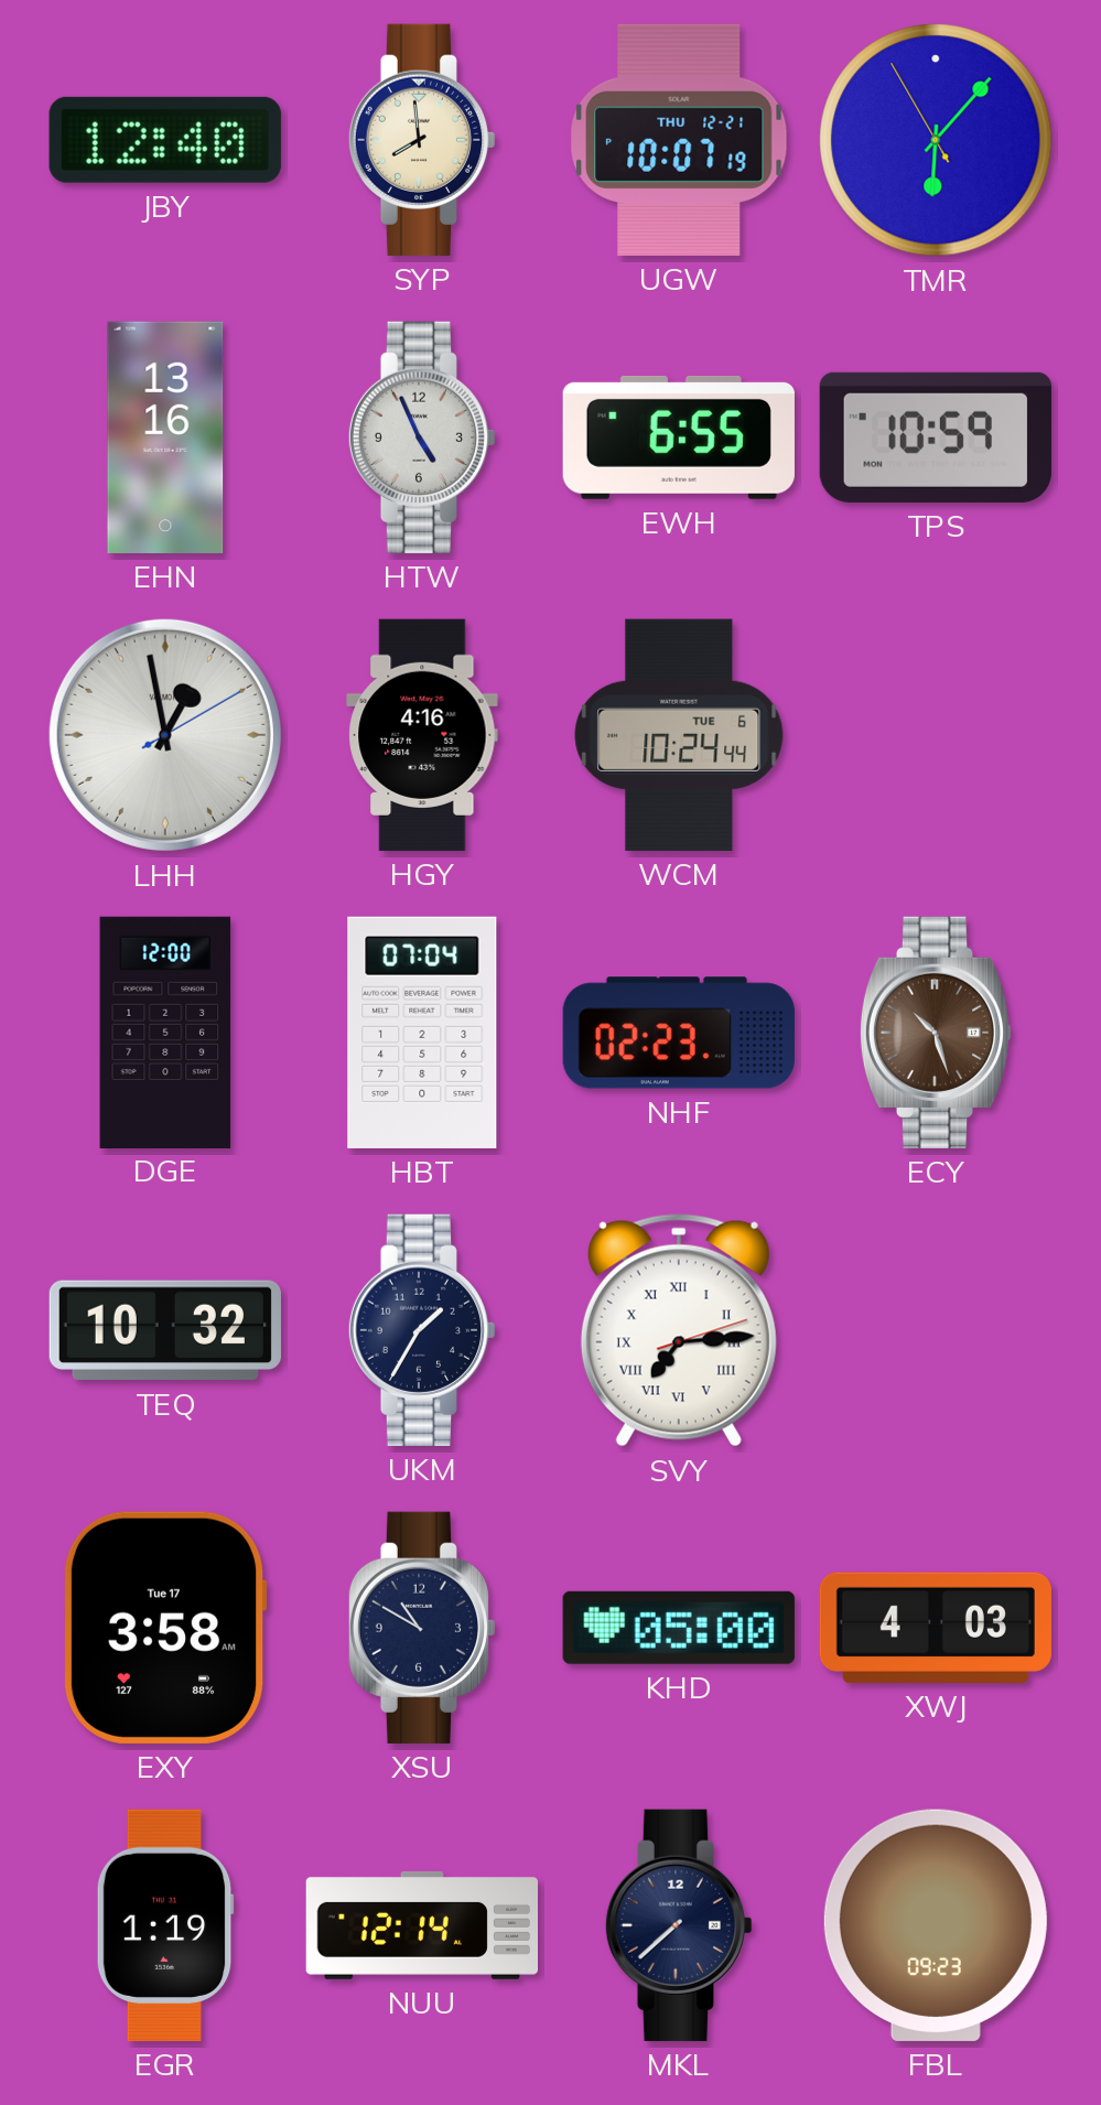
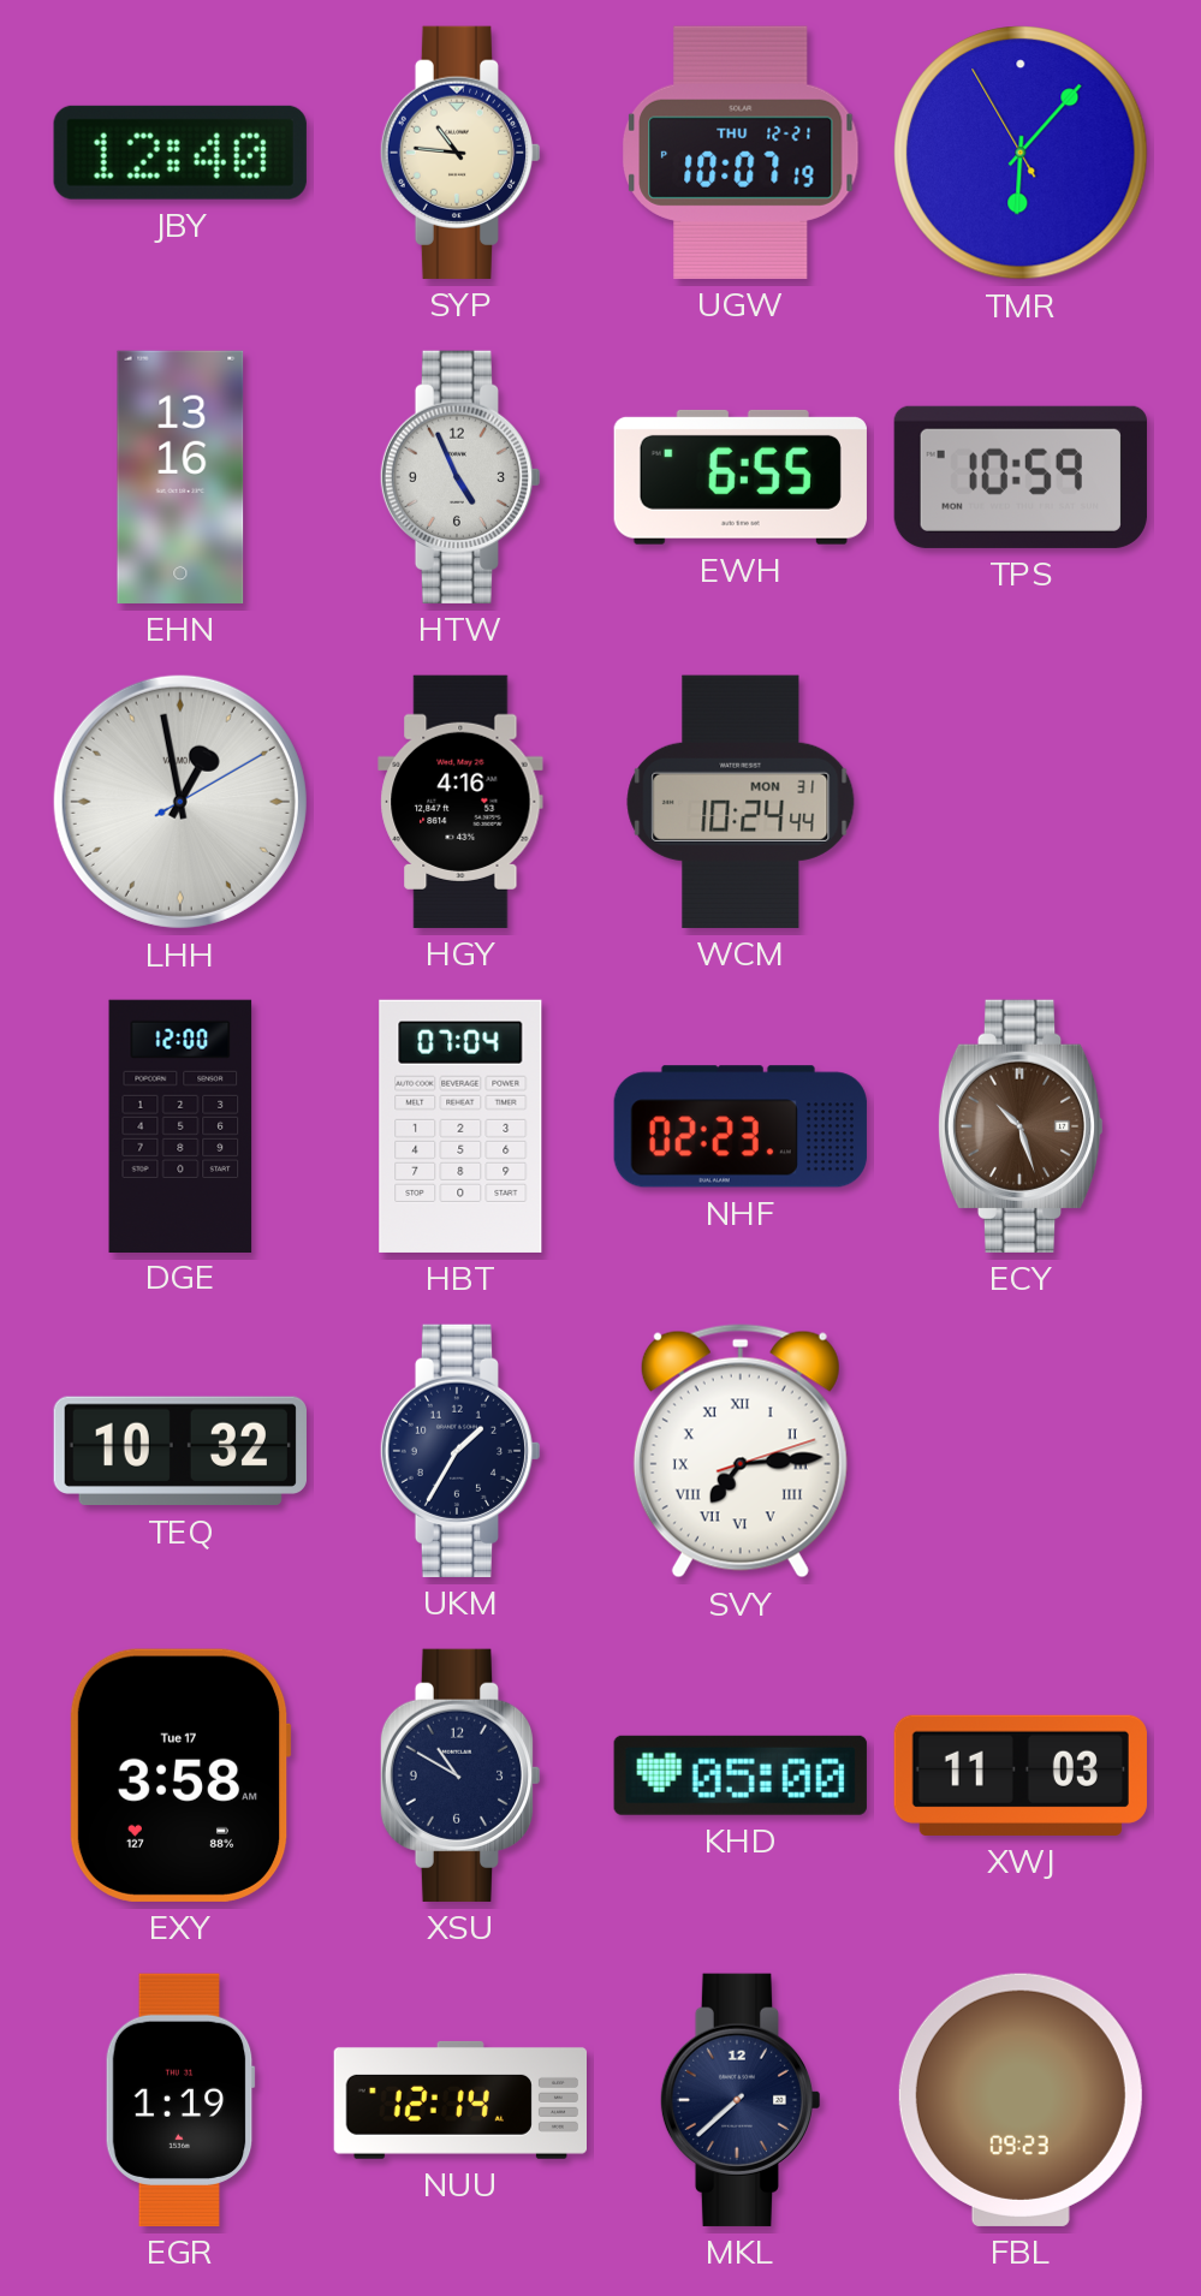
SYP: 7:59 -> 10:46
WCM date: TUE 6 -> MON 31
XWJ: 4:03 -> 11:03
